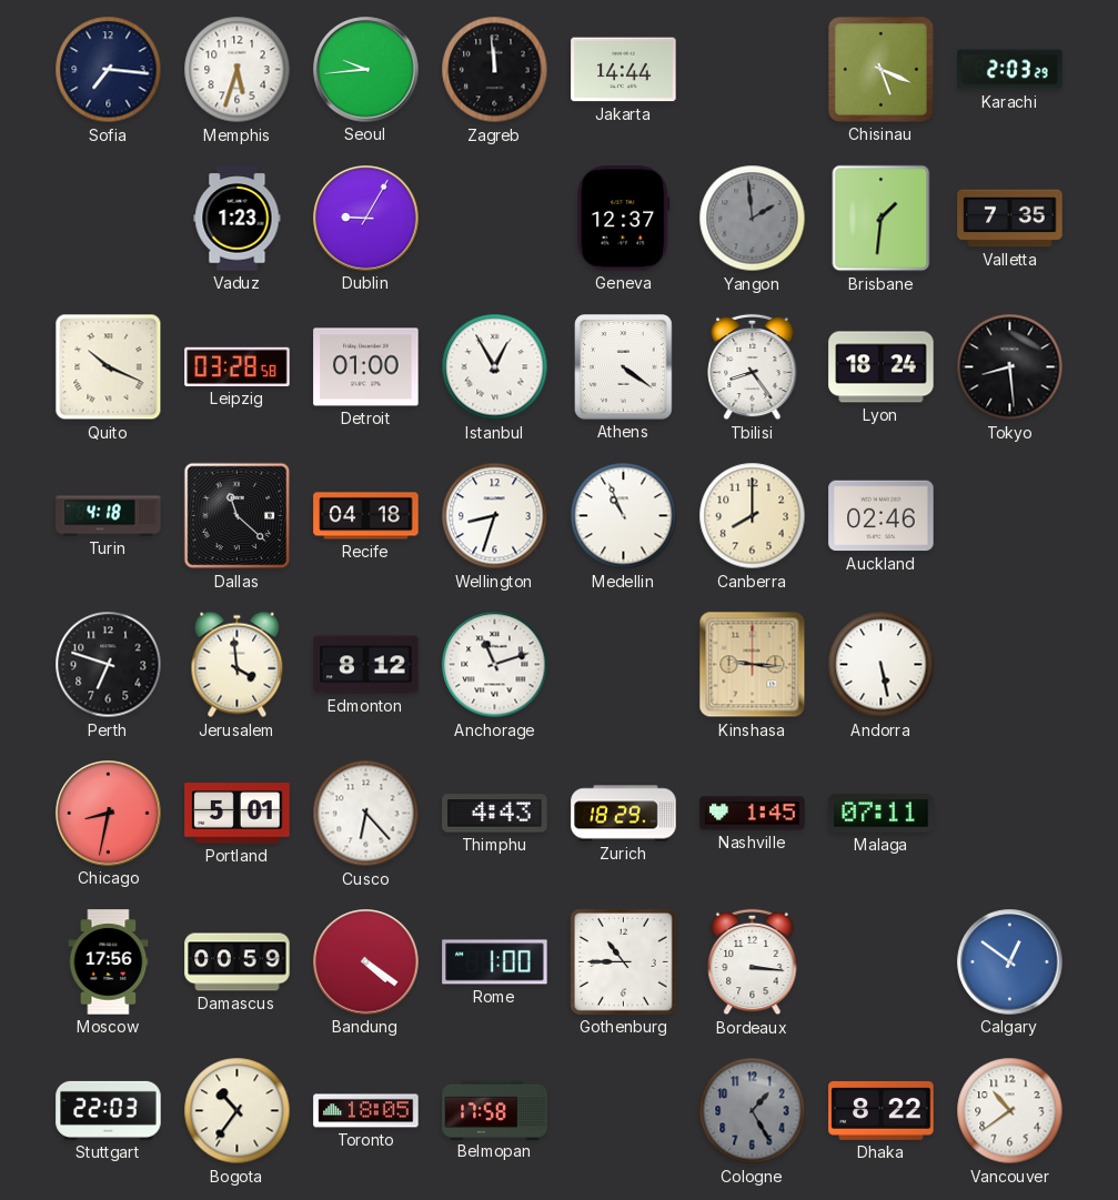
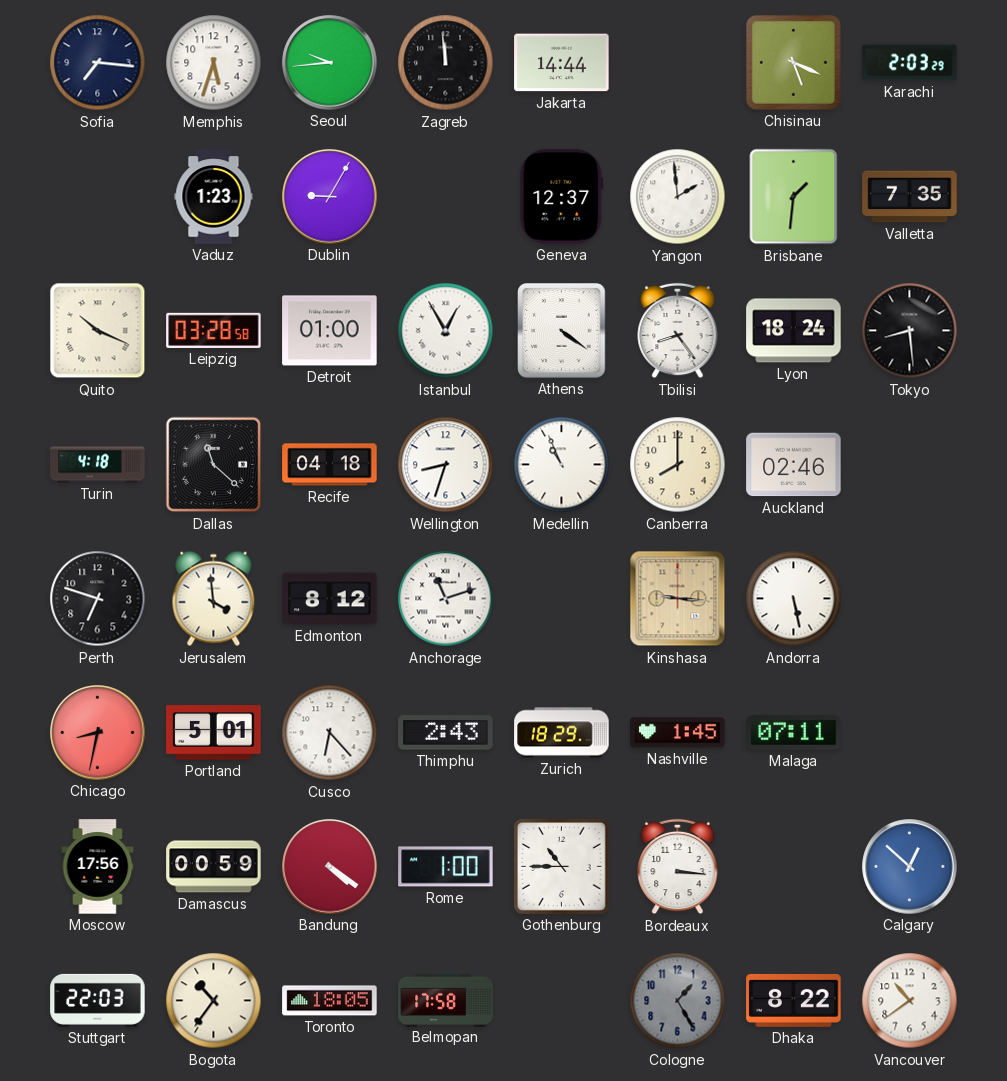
Yangon dial: grey -> white
Thimphu: 4:43 -> 2:43
Calgary: 12:51 -> 12:52
